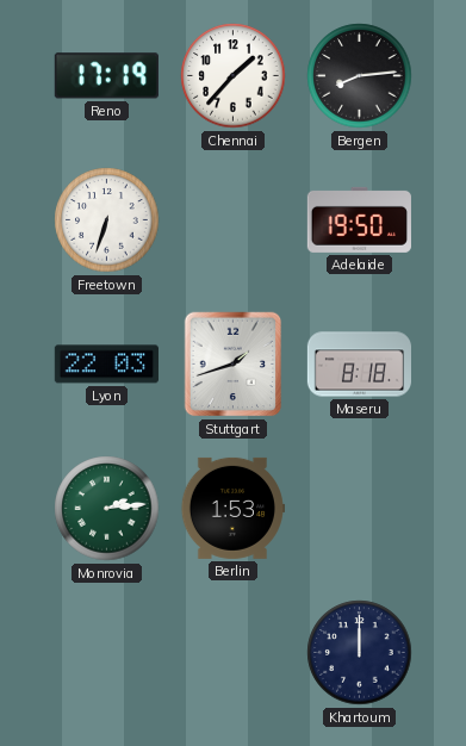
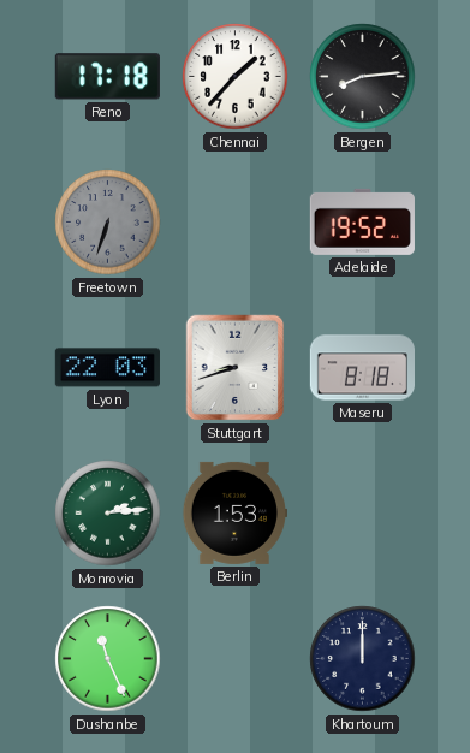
Reno: 17:19 -> 17:18
Freetown dial: white -> grey
Adelaide: 19:50 -> 19:52
Stuttgart: 1:42 -> 8:42
Dushanbe: none -> 11:26
